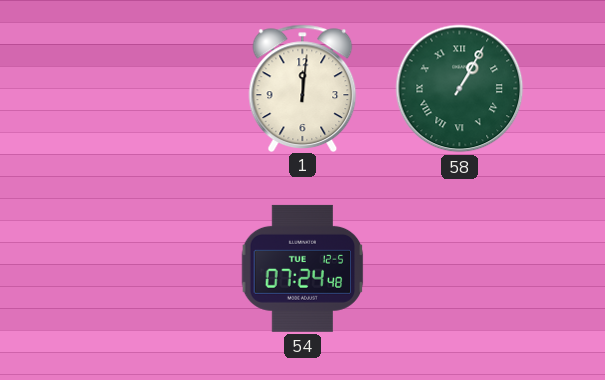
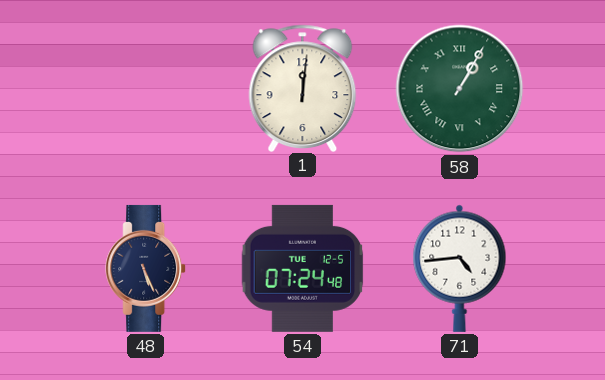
48: none -> 5:26
71: none -> 4:44
